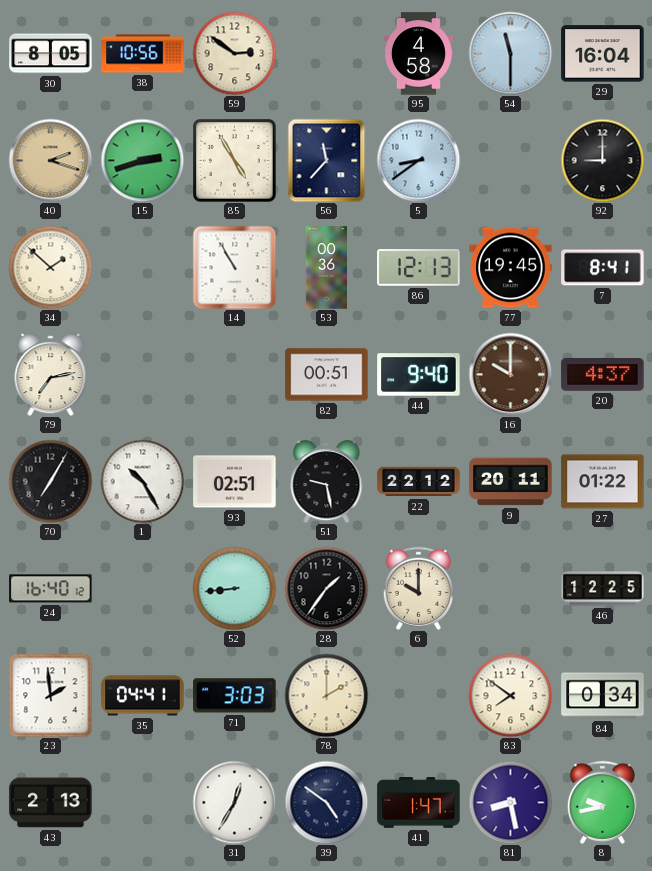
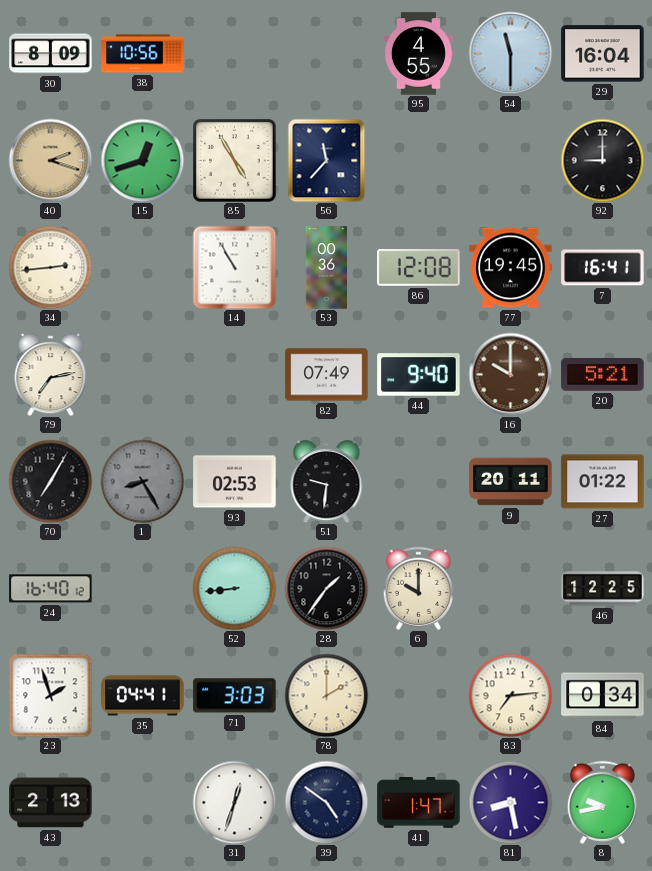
30: 8:05 -> 8:09
59: 2:51 -> none
95: 4:58 -> 4:55
15: 2:42 -> 12:42
5: 8:39 -> none
34: 1:52 -> 2:44
86: 12:13 -> 12:08
7: 8:41 -> 16:41
82: 00:51 -> 07:49
20: 4:37 -> 5:21
1: 10:25 -> 8:25
1 dial: white -> grey
93: 02:51 -> 02:53
51: 9:28 -> 9:31
22: 22:12 -> none
23: 1:59 -> 1:57
83: 7:51 -> 7:14
31: 12:35 -> 12:33
